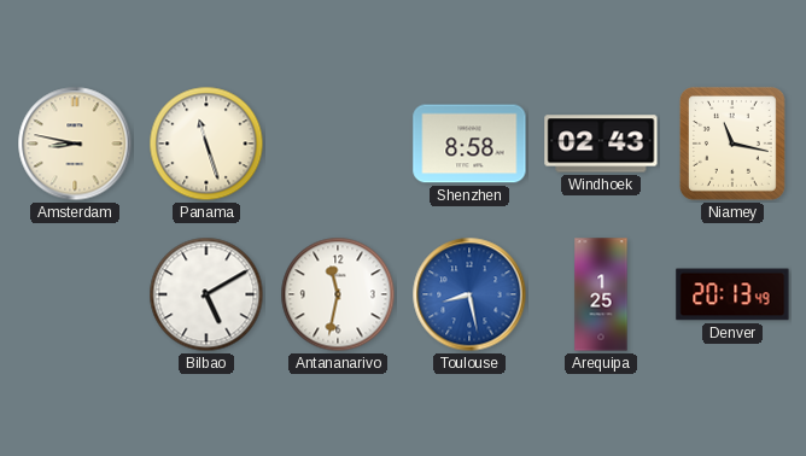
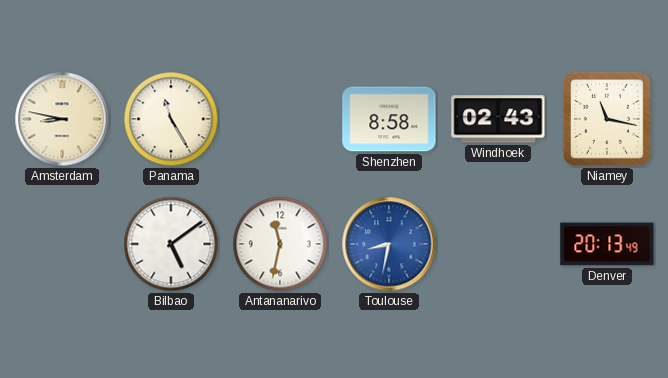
Panama: 11:27 -> 11:25
Bilbao: 5:10 -> 5:09
Toulouse: 8:28 -> 8:32
Arequipa: 1:25 -> none
